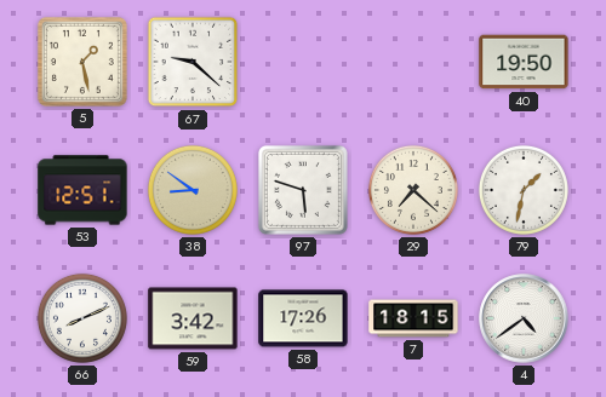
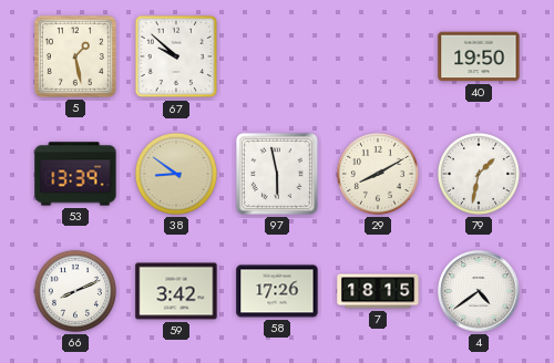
67: 9:22 -> 9:52
53: 12:51 -> 13:39
97: 5:48 -> 5:58
29: 7:22 -> 8:10
